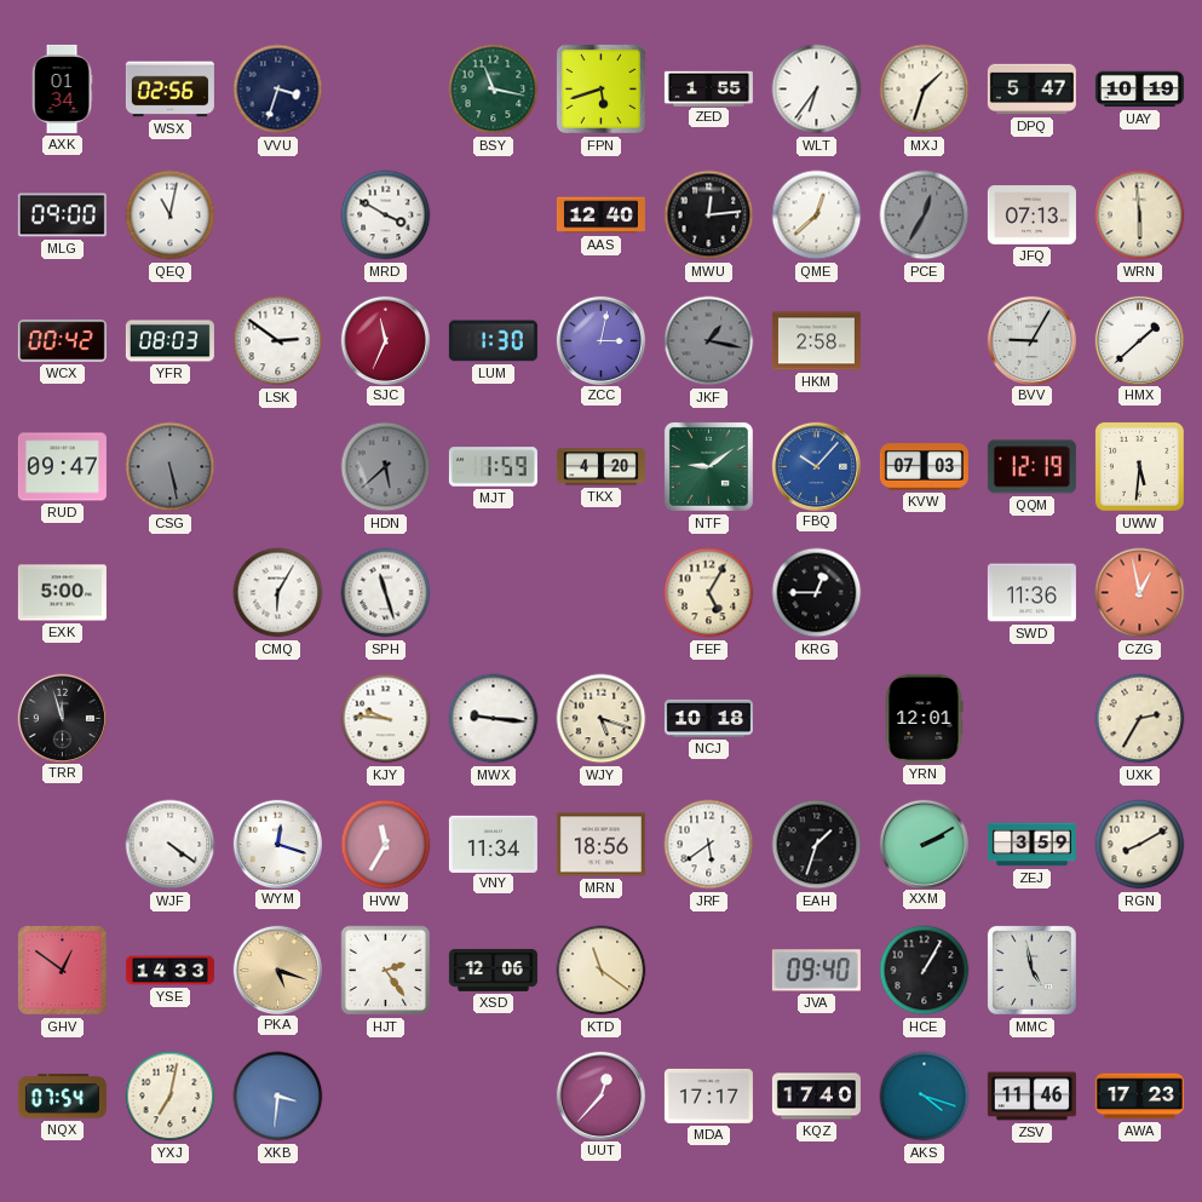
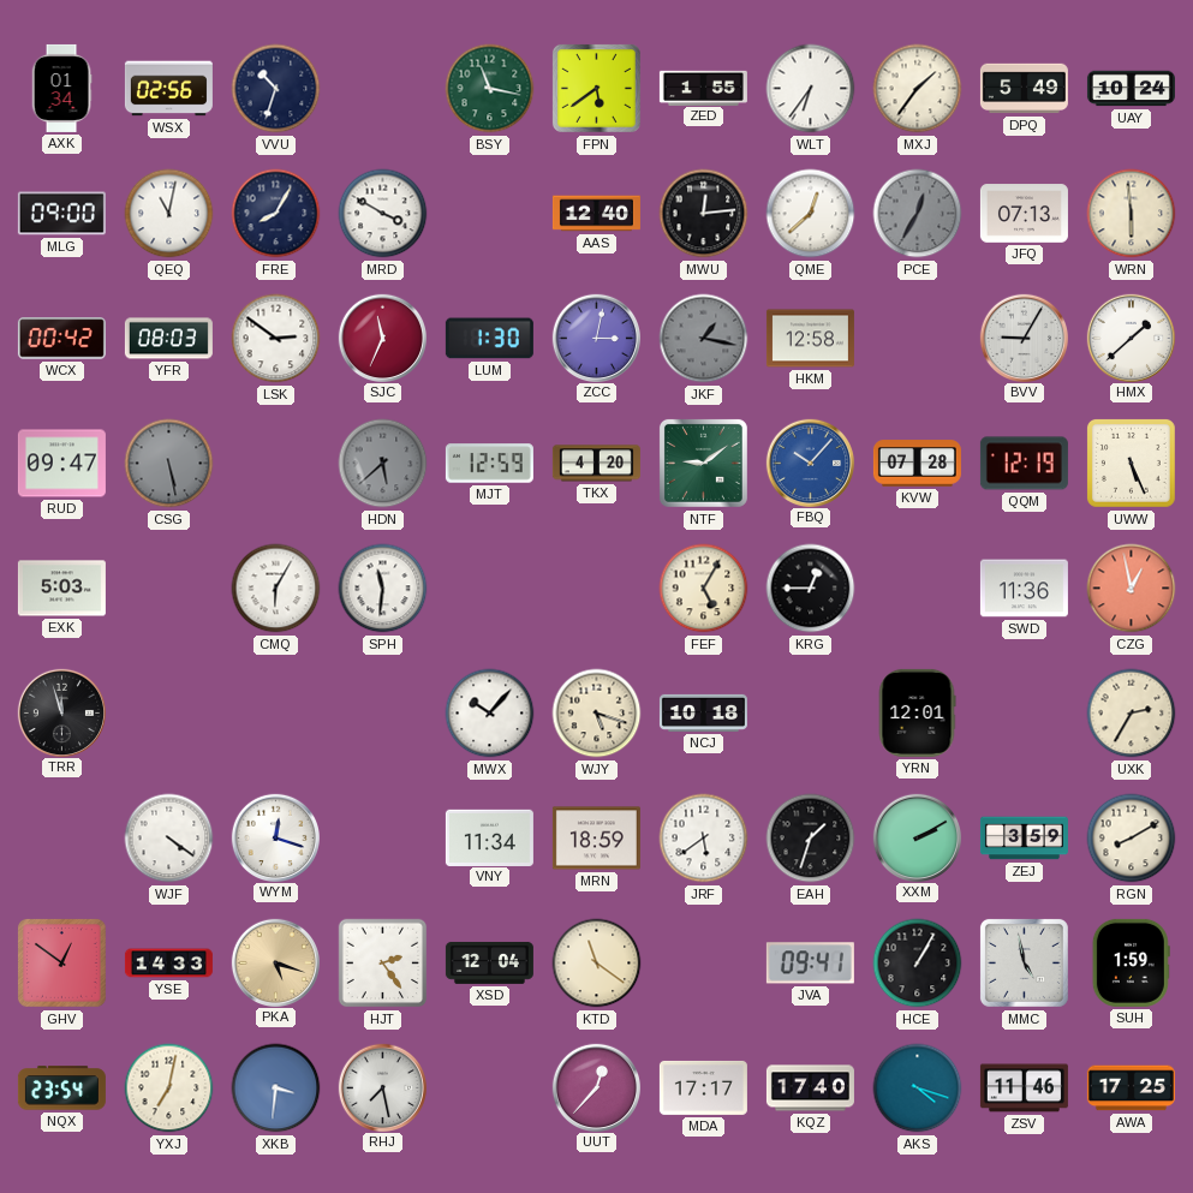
VVU: 3:33 -> 10:33
FPN: 5:42 -> 5:39
MXJ: 1:33 -> 1:36
DPQ: 5:47 -> 5:49
UAY: 10:19 -> 10:24
FRE: none -> 8:05
HKM: 2:58 -> 12:58
MJT: 1:59 -> 12:59
KVW: 07:03 -> 07:28
UWW: 5:31 -> 5:26
EXK: 5:00 -> 5:03
SPH: 11:27 -> 11:31
KJY: 9:46 -> none
MWX: 9:16 -> 10:07
HVW: 11:35 -> none
MRN: 18:56 -> 18:59
XSD: 12:06 -> 12:04
JVA: 09:40 -> 09:41
SUH: none -> 1:59
NQX: 07:54 -> 23:54
RHJ: none -> 7:28
AWA: 17:23 -> 17:25
